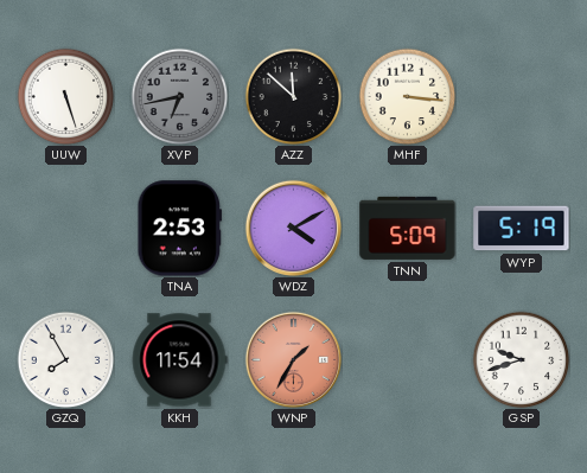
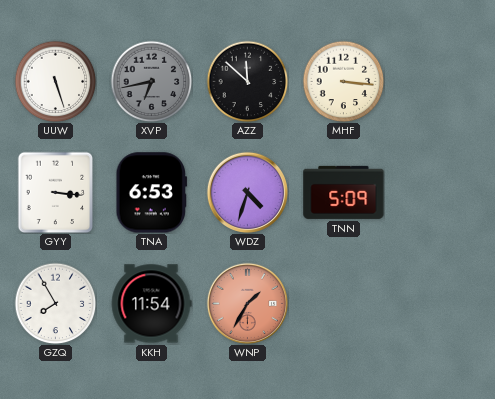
GYY: none -> 3:16
TNA: 2:53 -> 6:53
WDZ: 4:10 -> 4:33
WYP: 5:19 -> none
GSP: 9:42 -> none
